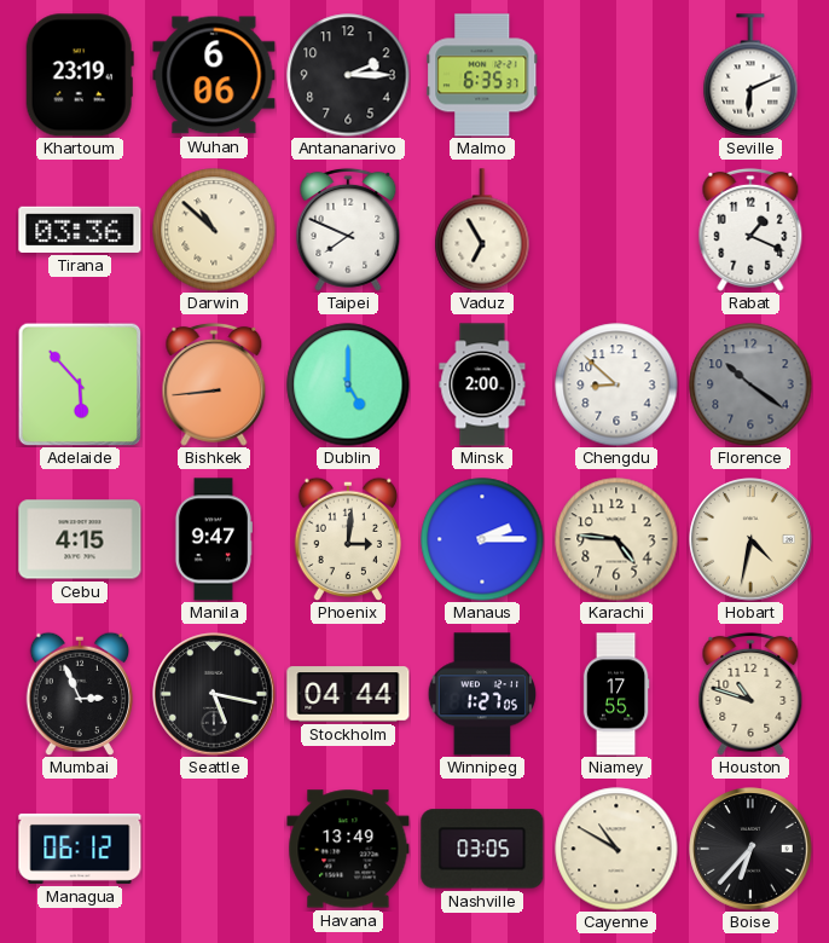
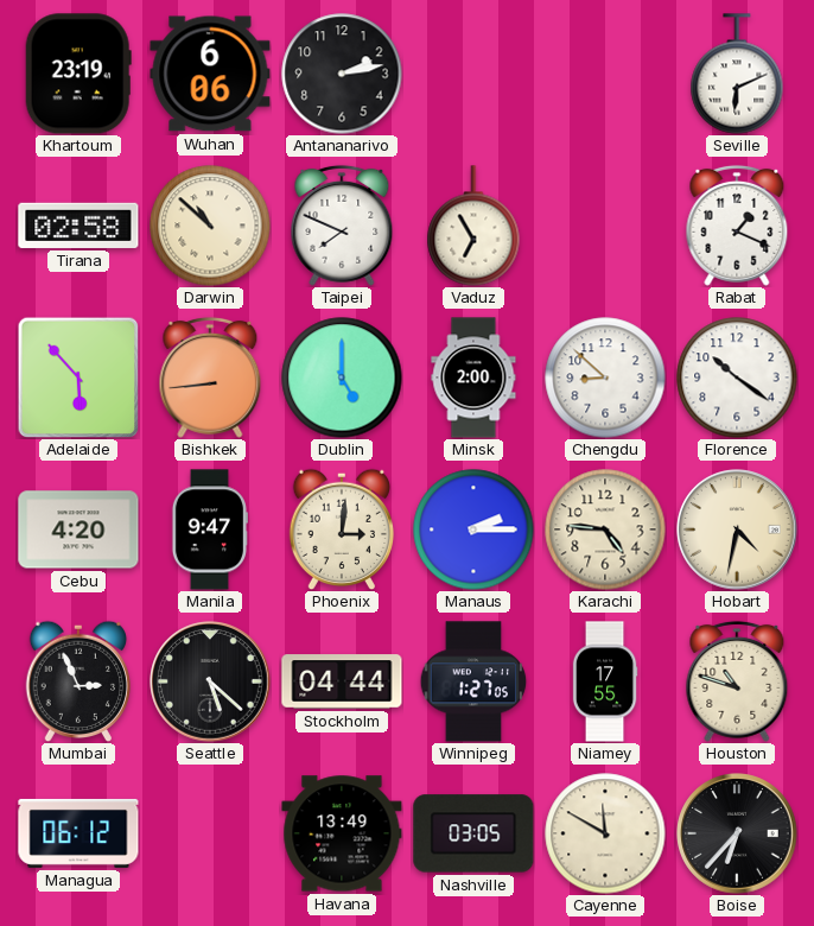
Antananarivo: 2:15 -> 2:13
Malmo: 6:35 -> none
Tirana: 03:36 -> 02:58
Florence dial: grey -> white
Cebu: 4:15 -> 4:20
Seattle: 5:17 -> 5:22
Cayenne: 10:50 -> 11:50
